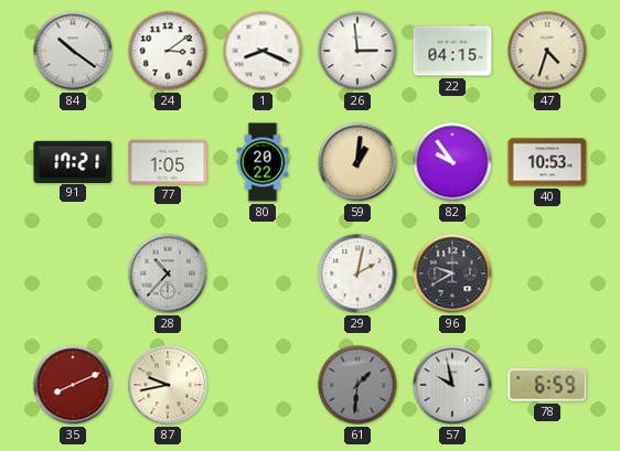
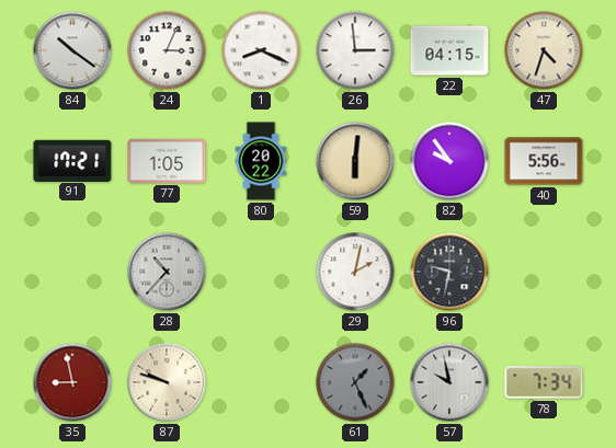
24: 3:09 -> 3:04
59: 1:01 -> 6:01
40: 10:53 -> 5:56
96: 9:40 -> 9:32
35: 8:11 -> 8:58
87: 9:43 -> 9:48
61: 1:31 -> 1:26
78: 6:59 -> 7:34
